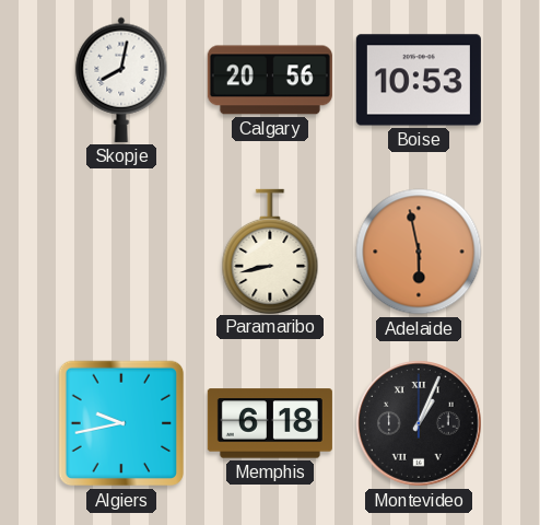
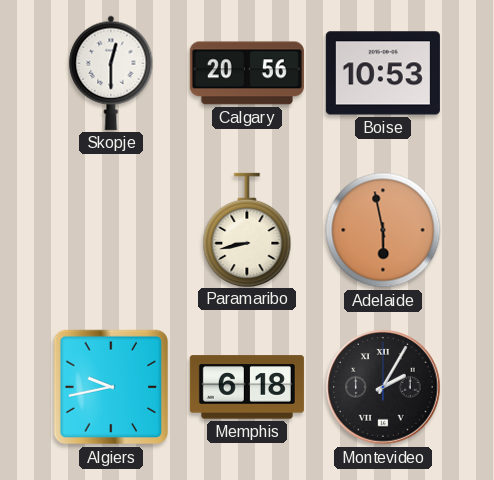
Skopje: 8:02 -> 12:30
Montevideo: 1:04 -> 2:05
